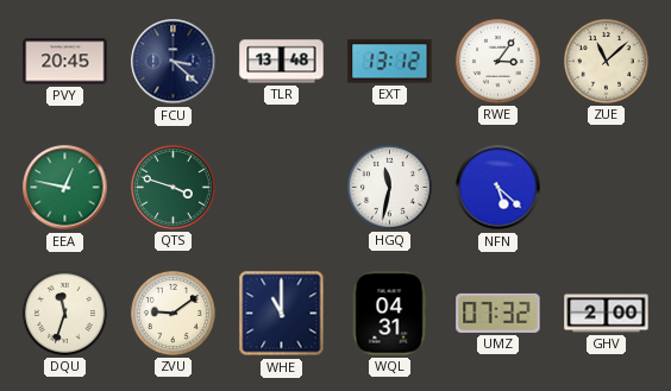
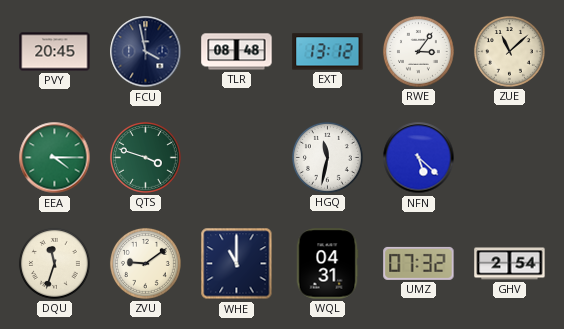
FCU: 3:22 -> 3:58
TLR: 13:48 -> 08:48
EEA: 12:47 -> 4:15
GHV: 2:00 -> 2:54
